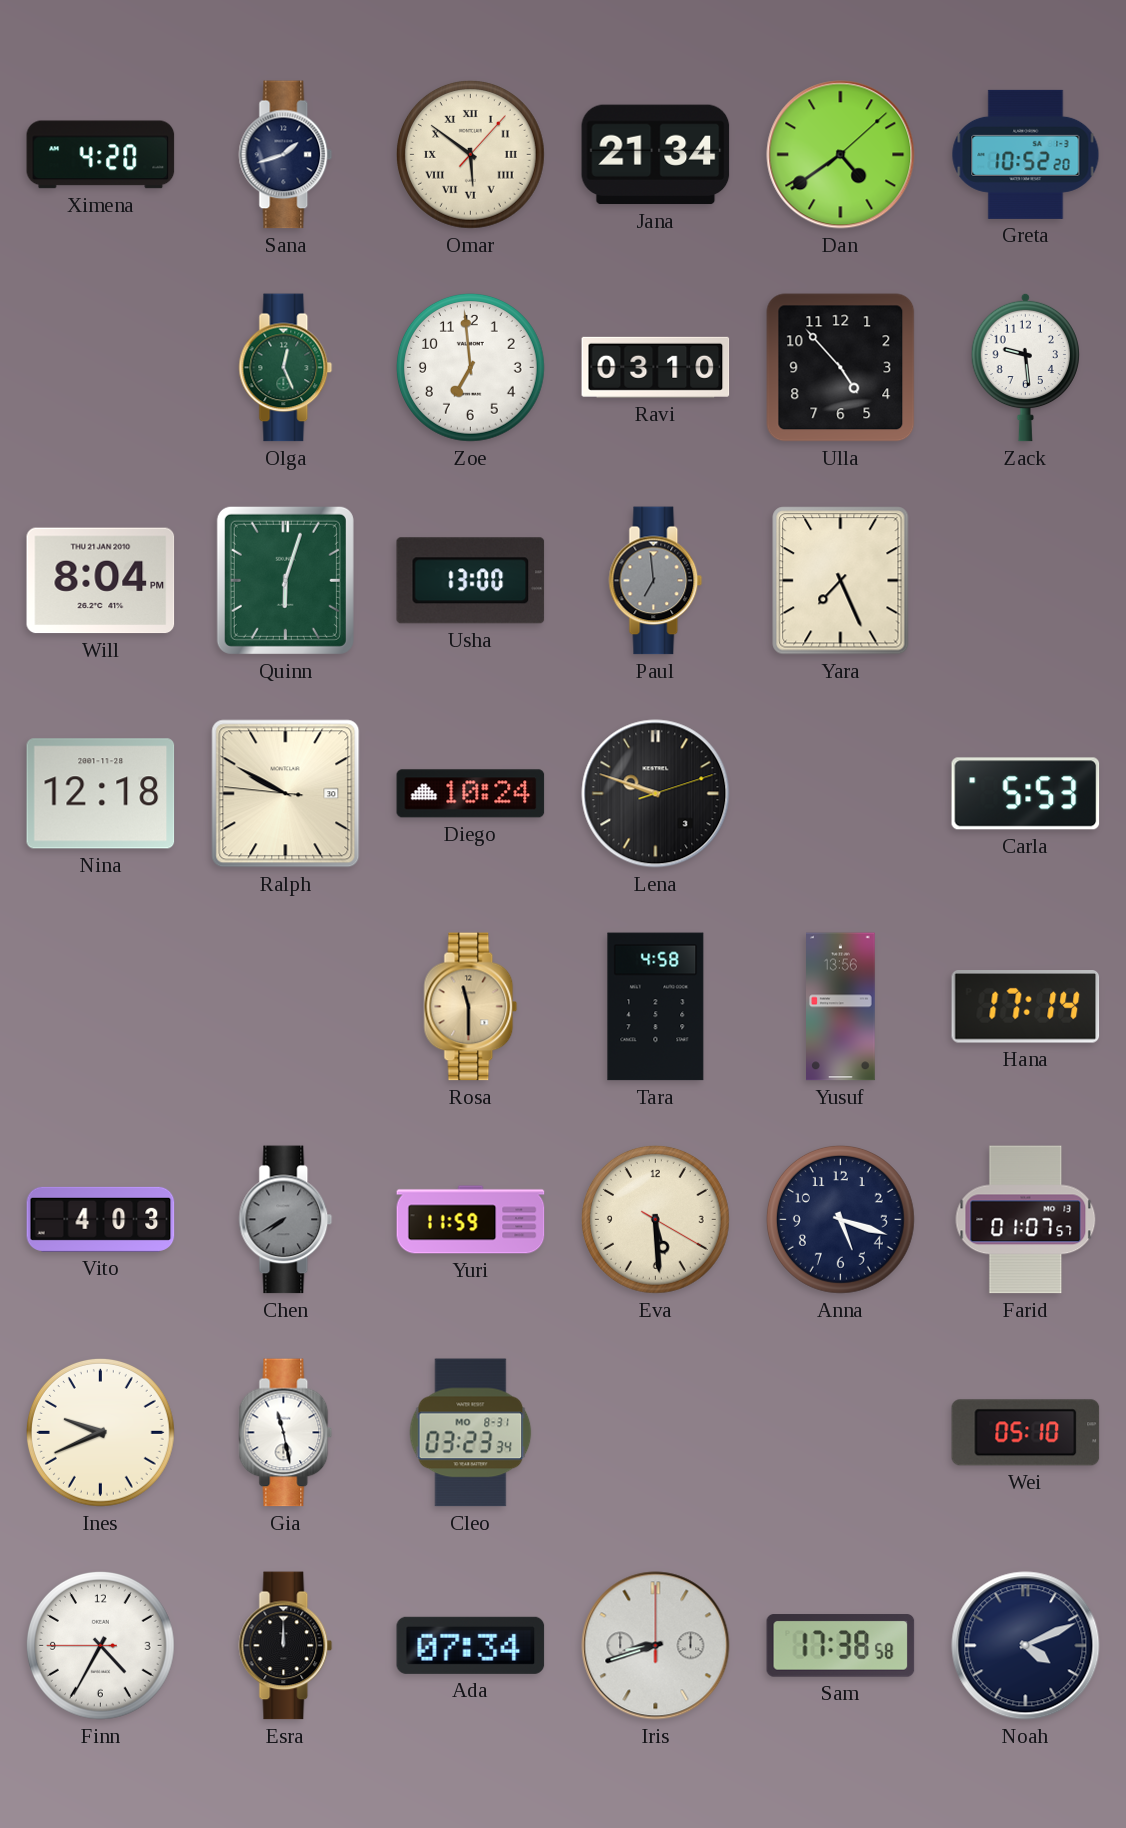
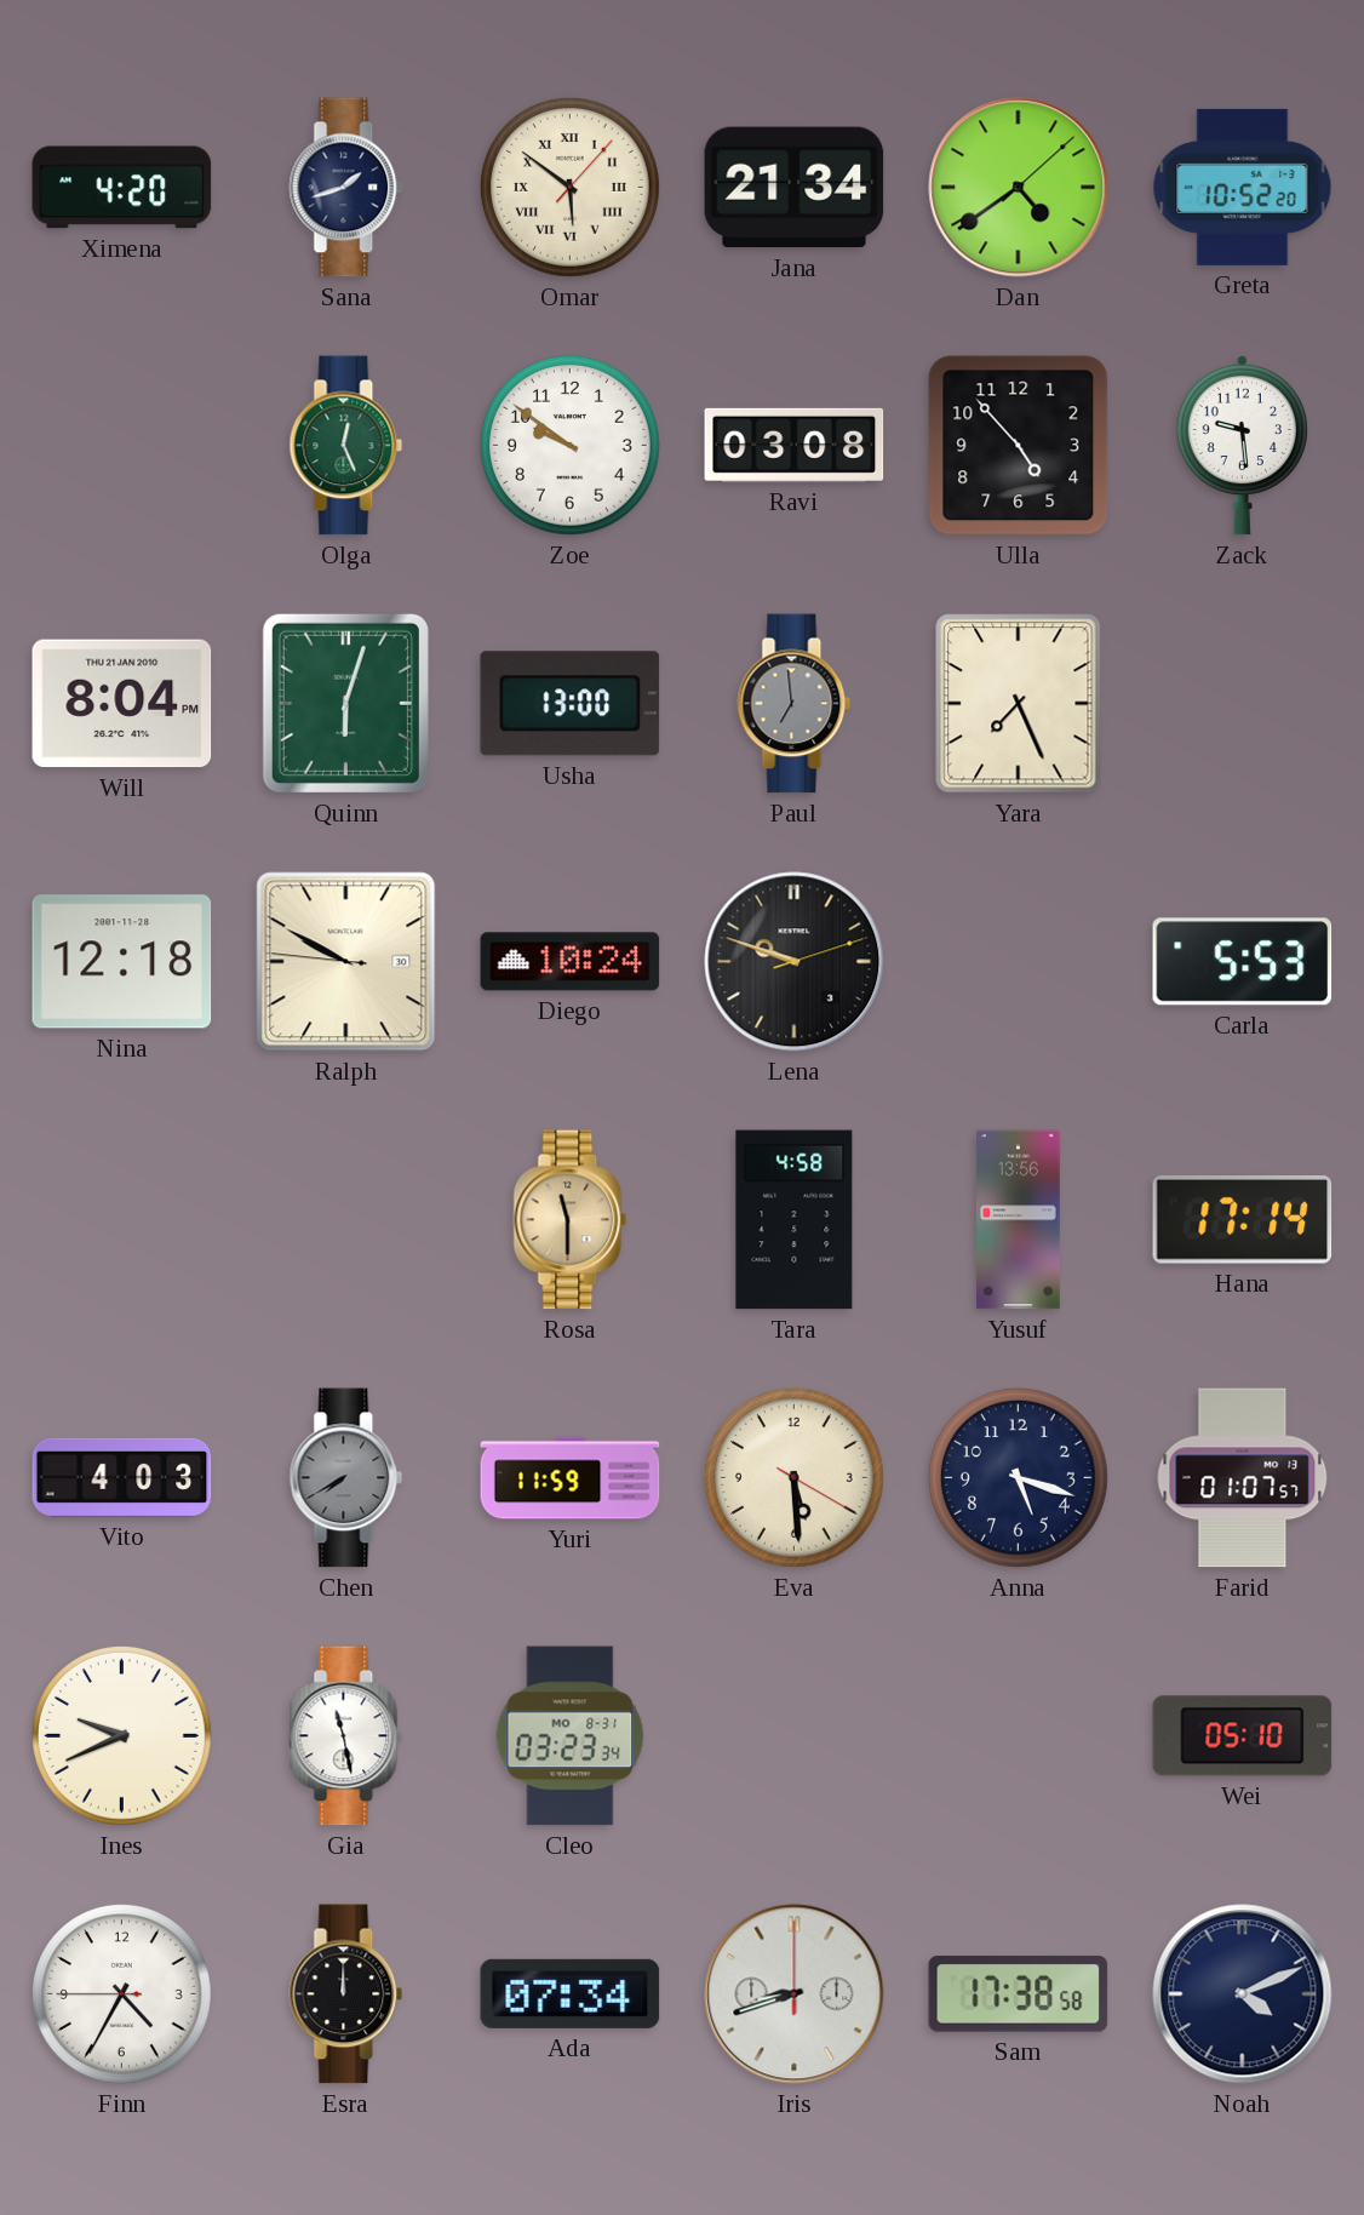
Zoe: 6:59 -> 9:51
Ravi: 03:10 -> 03:08
